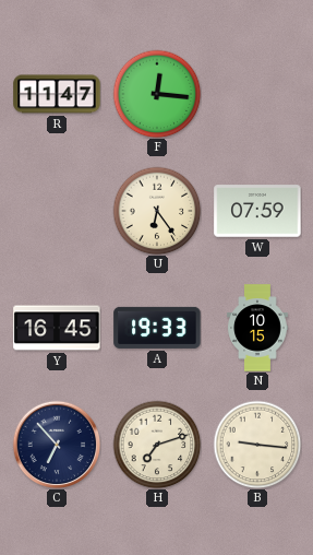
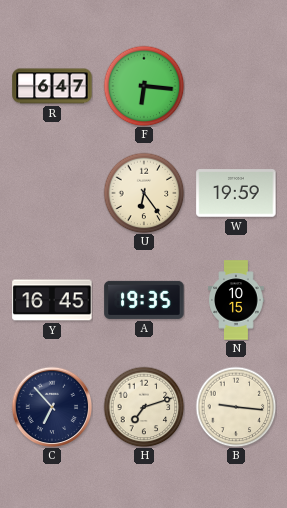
R: 11:47 -> 6:47
F: 12:16 -> 6:16
W: 07:59 -> 19:59
A: 19:33 -> 19:35
